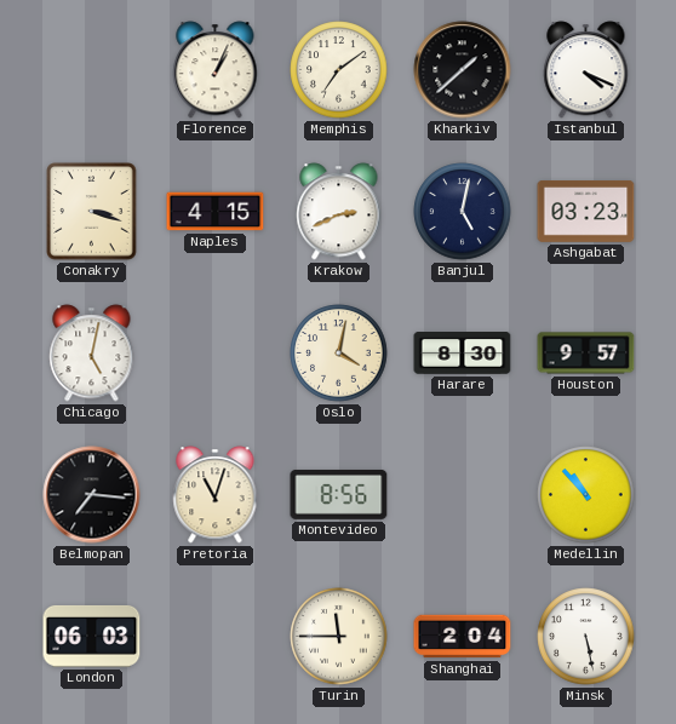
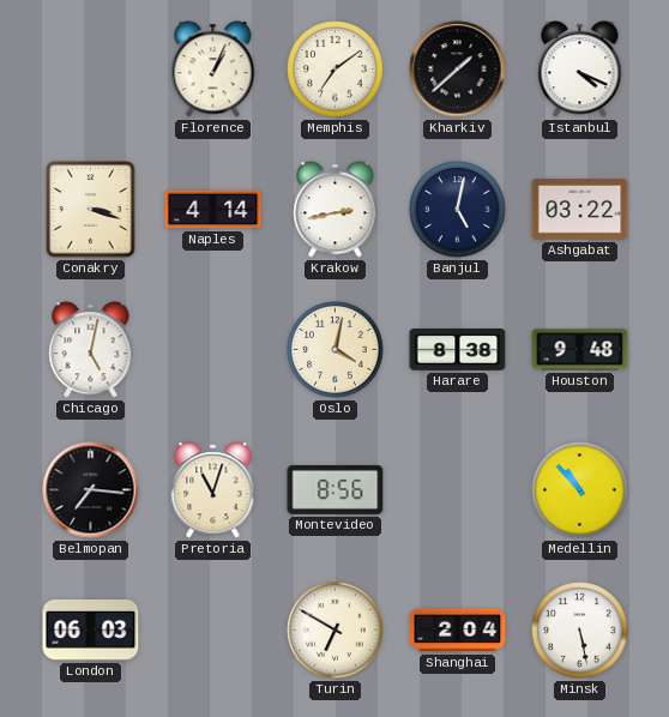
Naples: 4:15 -> 4:14
Krakow: 2:41 -> 2:43
Ashgabat: 03:23 -> 03:22
Harare: 8:30 -> 8:38
Houston: 9:57 -> 9:48
Turin: 11:45 -> 6:50
